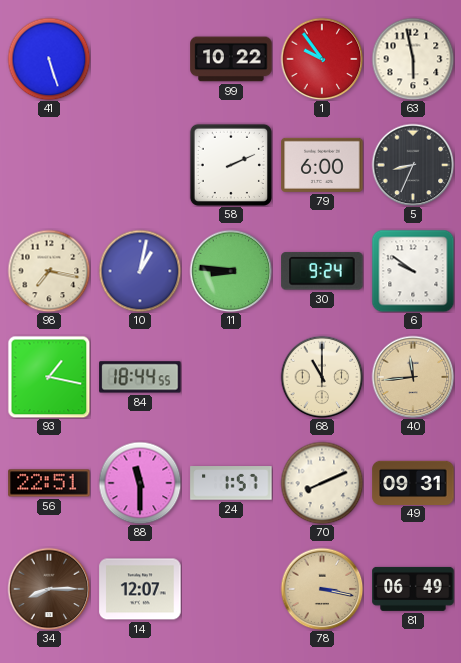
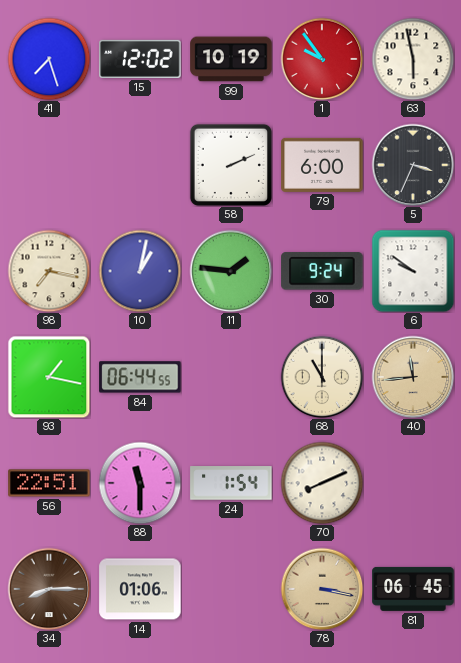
41: 5:27 -> 7:27
15: none -> 12:02
99: 10:22 -> 10:19
5: 8:34 -> 3:34
11: 8:46 -> 1:46
84: 18:44 -> 06:44
24: 1:57 -> 1:54
49: 09:31 -> none
14: 12:07 -> 01:06
81: 06:49 -> 06:45
